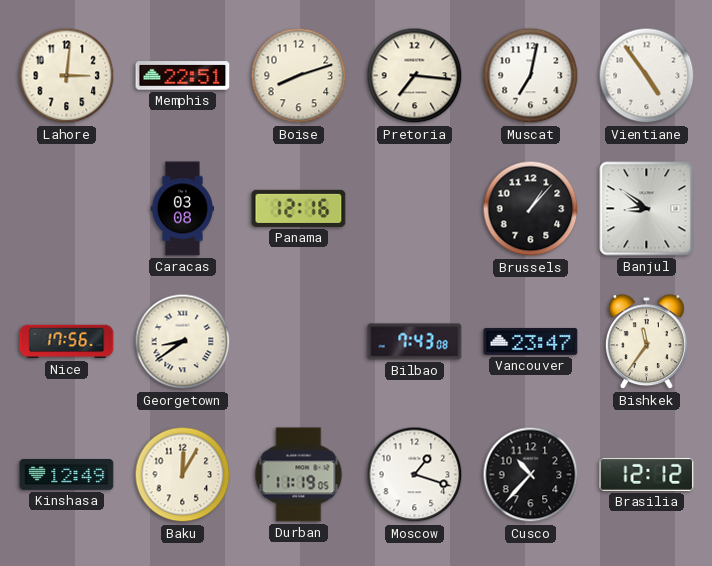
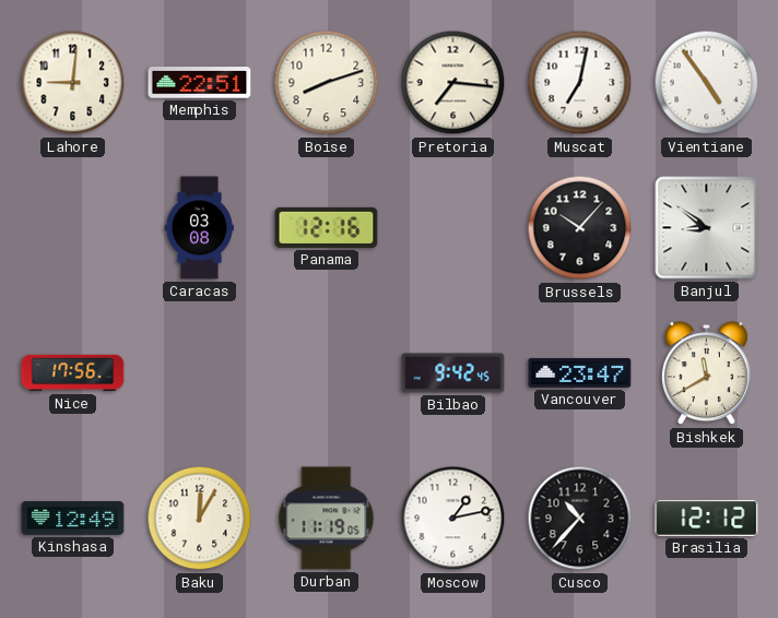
Lahore: 3:01 -> 9:01
Brussels: 1:07 -> 10:07
Georgetown: 8:39 -> none
Bilbao: 7:43 -> 9:42
Bishkek: 11:36 -> 11:40
Moscow: 1:18 -> 1:13
